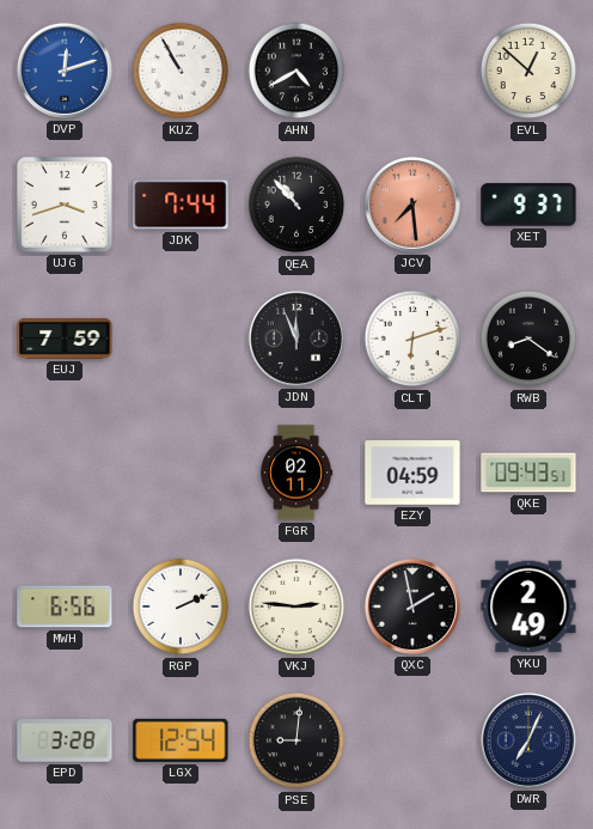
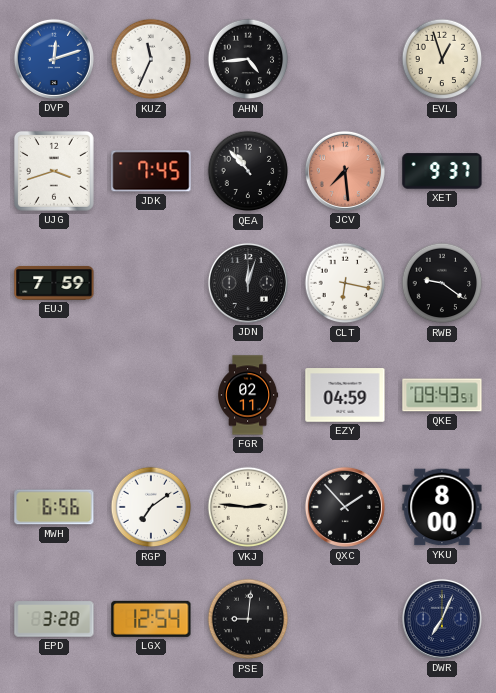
KUZ: 10:55 -> 11:34
AHN: 4:40 -> 4:44
EVL: 12:52 -> 12:57
JDK: 7:44 -> 7:45
JDN: 11:56 -> 12:03
CLT: 6:12 -> 6:17
RWB: 8:21 -> 9:21
RGP: 2:11 -> 7:09
QXC: 1:58 -> 1:53
YKU: 2:49 -> 8:00
